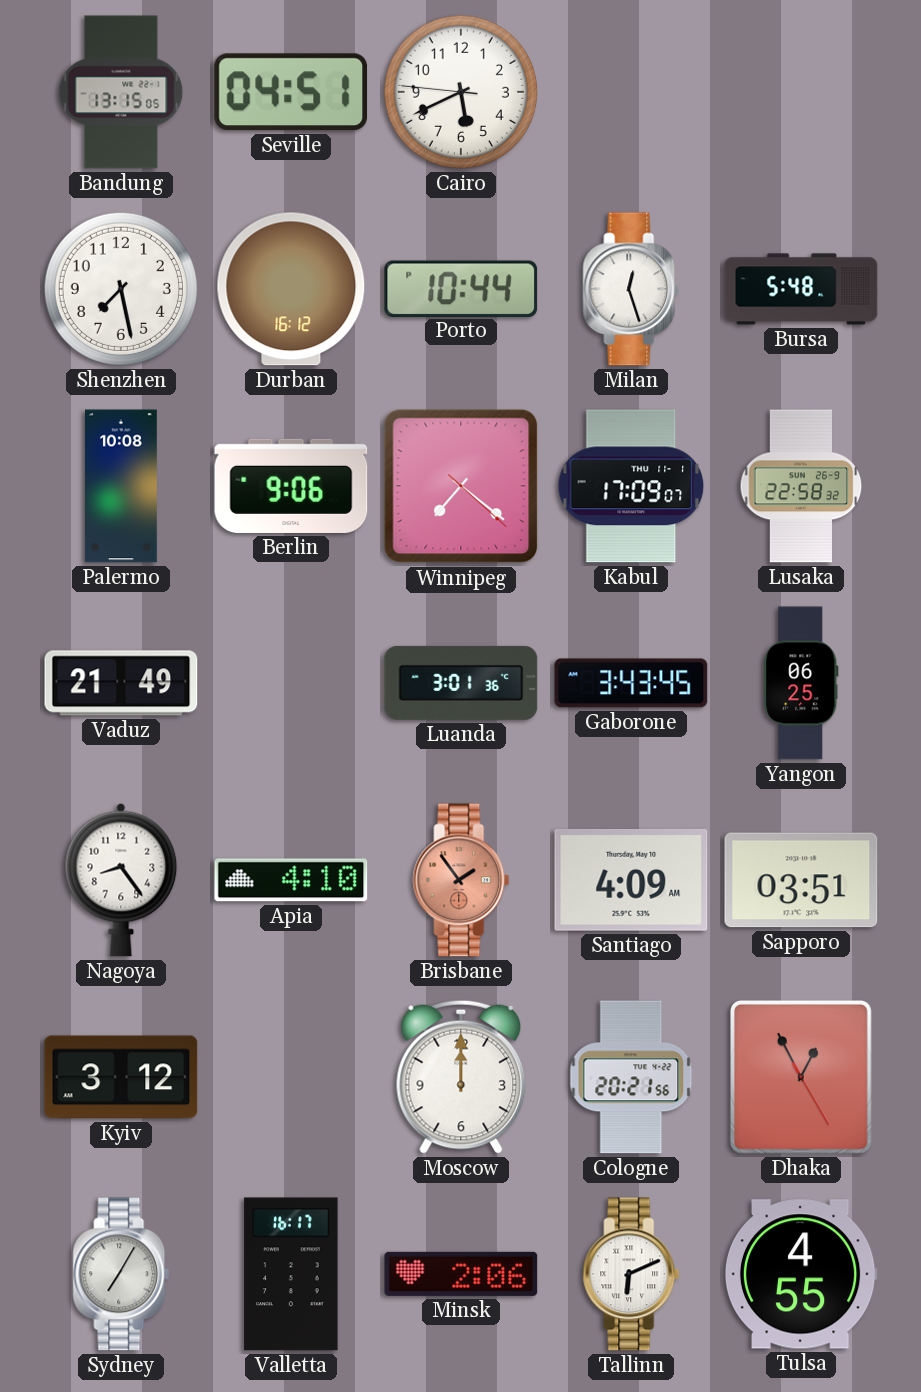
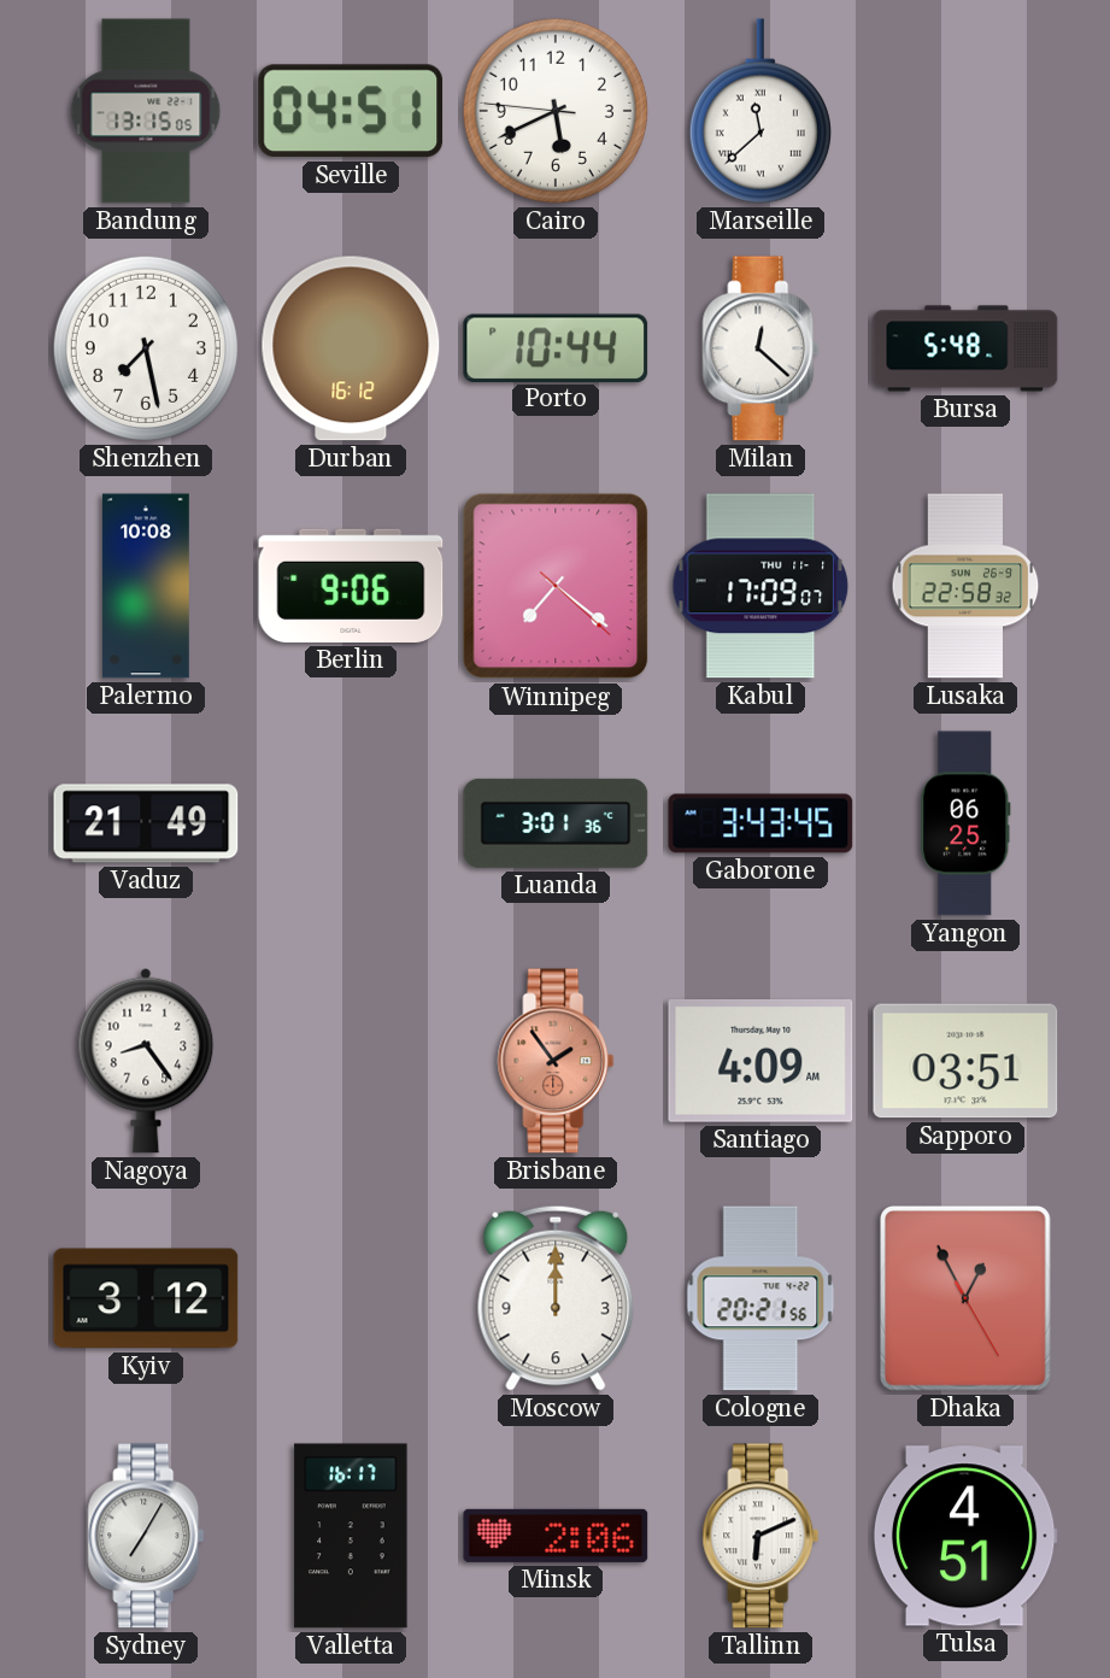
Marseille: none -> 11:38
Milan: 12:27 -> 12:22
Apia: 4:10 -> none
Tulsa: 4:55 -> 4:51
